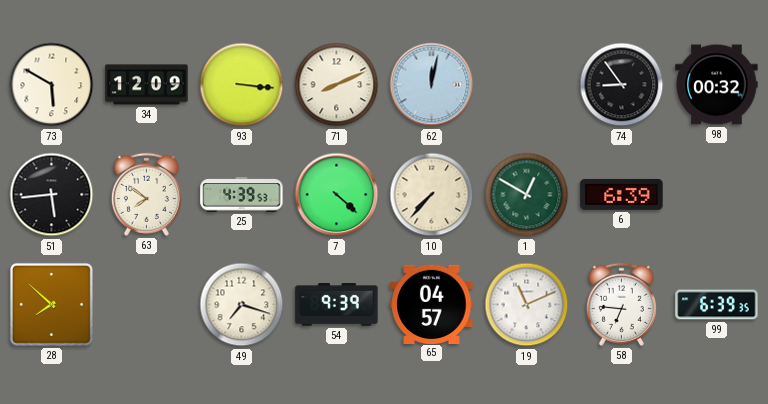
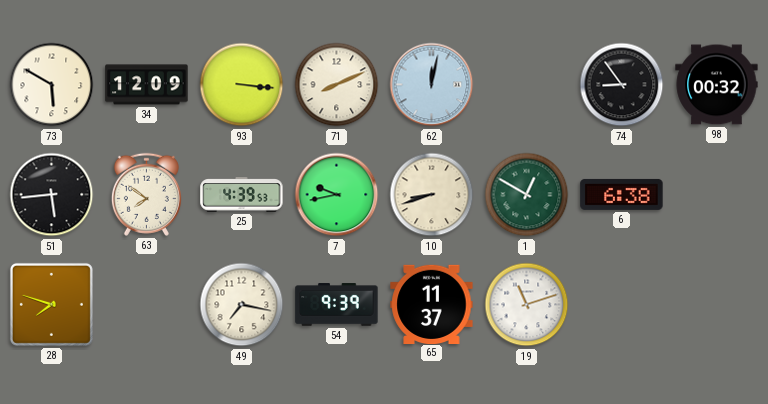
7: 4:22 -> 9:43
10: 7:37 -> 8:42
6: 6:39 -> 6:38
28: 7:52 -> 7:48
49: 7:18 -> 7:17
65: 04:57 -> 11:37
19: 11:11 -> 11:12
58: 6:46 -> none
99: 6:39 -> none
